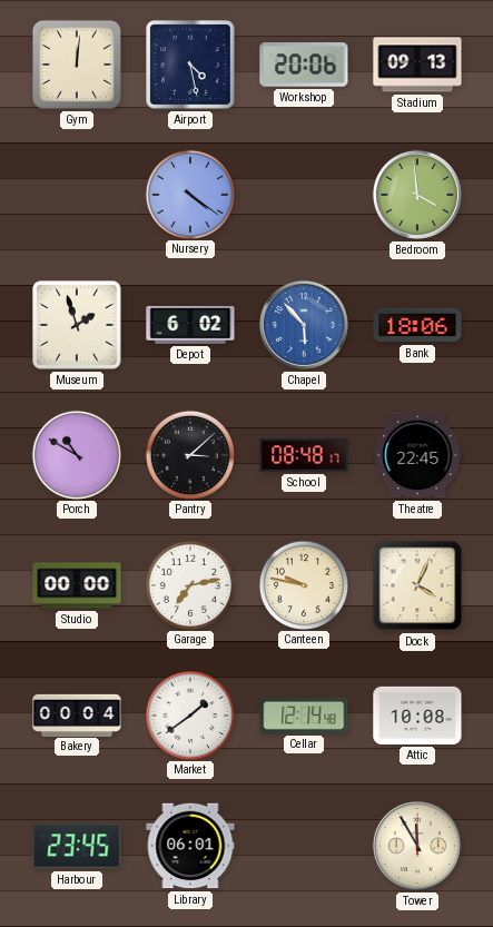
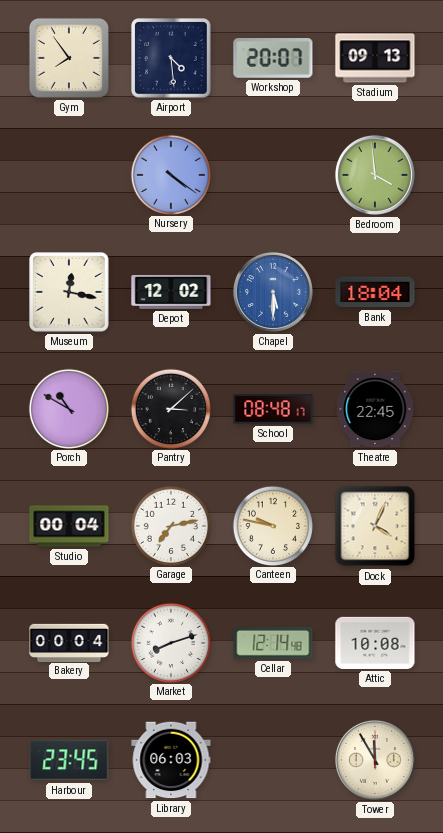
Gym: 12:01 -> 7:54
Airport: 4:28 -> 4:29
Workshop: 20:06 -> 20:07
Museum: 1:57 -> 12:17
Depot: 6:02 -> 12:02
Chapel: 5:53 -> 5:30
Bank: 18:06 -> 18:04
Studio: 00:00 -> 00:04
Market: 1:39 -> 8:12
Library: 06:01 -> 06:03
